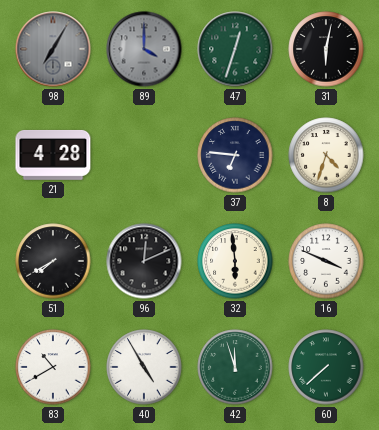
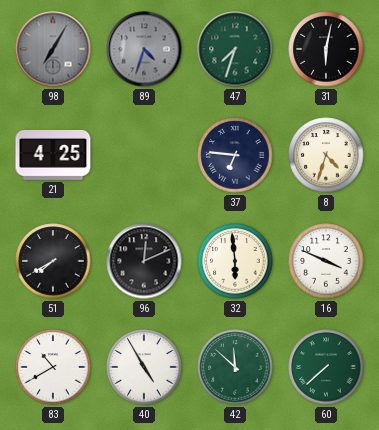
89: 4:00 -> 4:33
47: 12:33 -> 7:33
21: 4:28 -> 4:25
42: 11:57 -> 11:52
